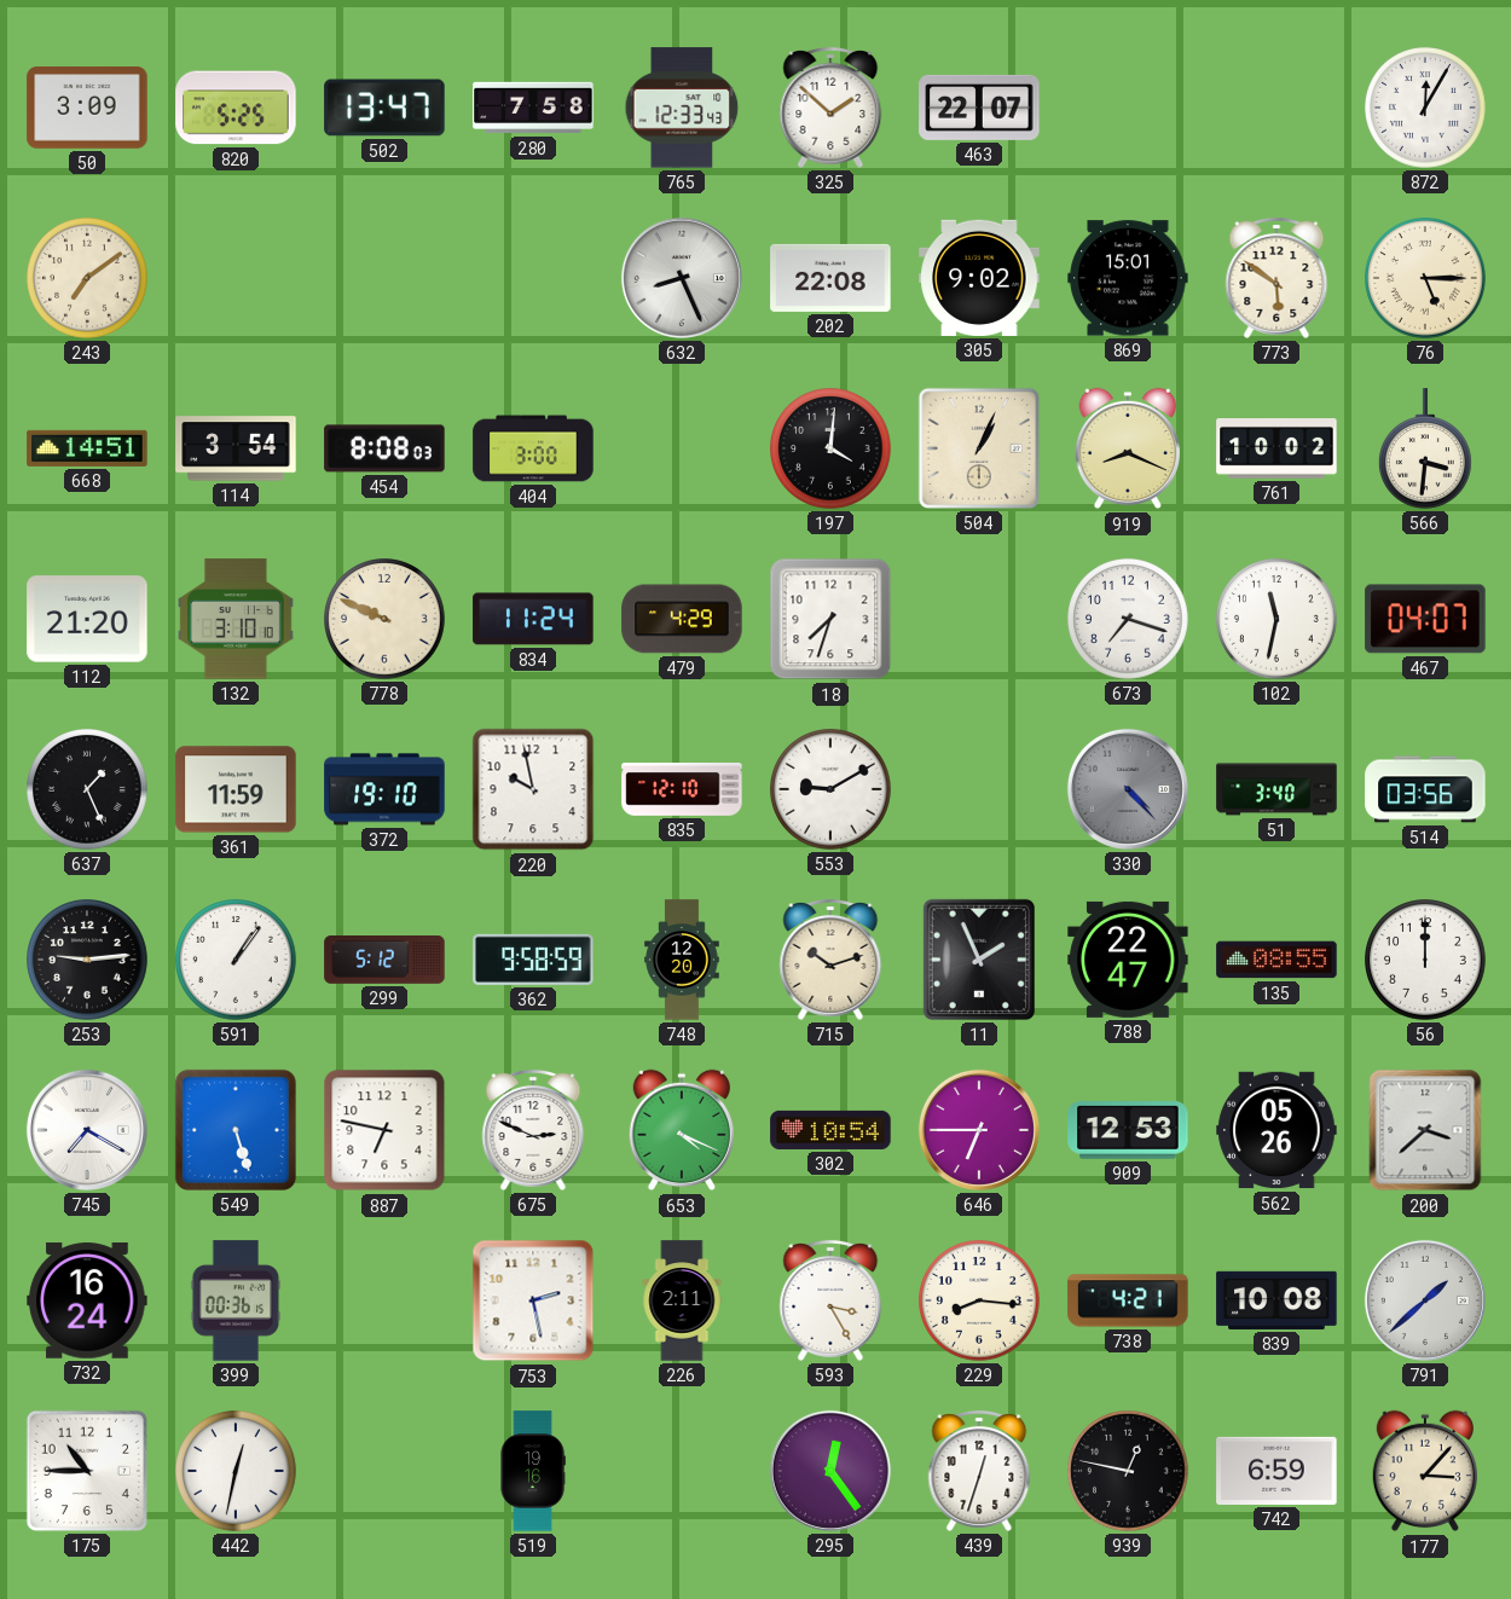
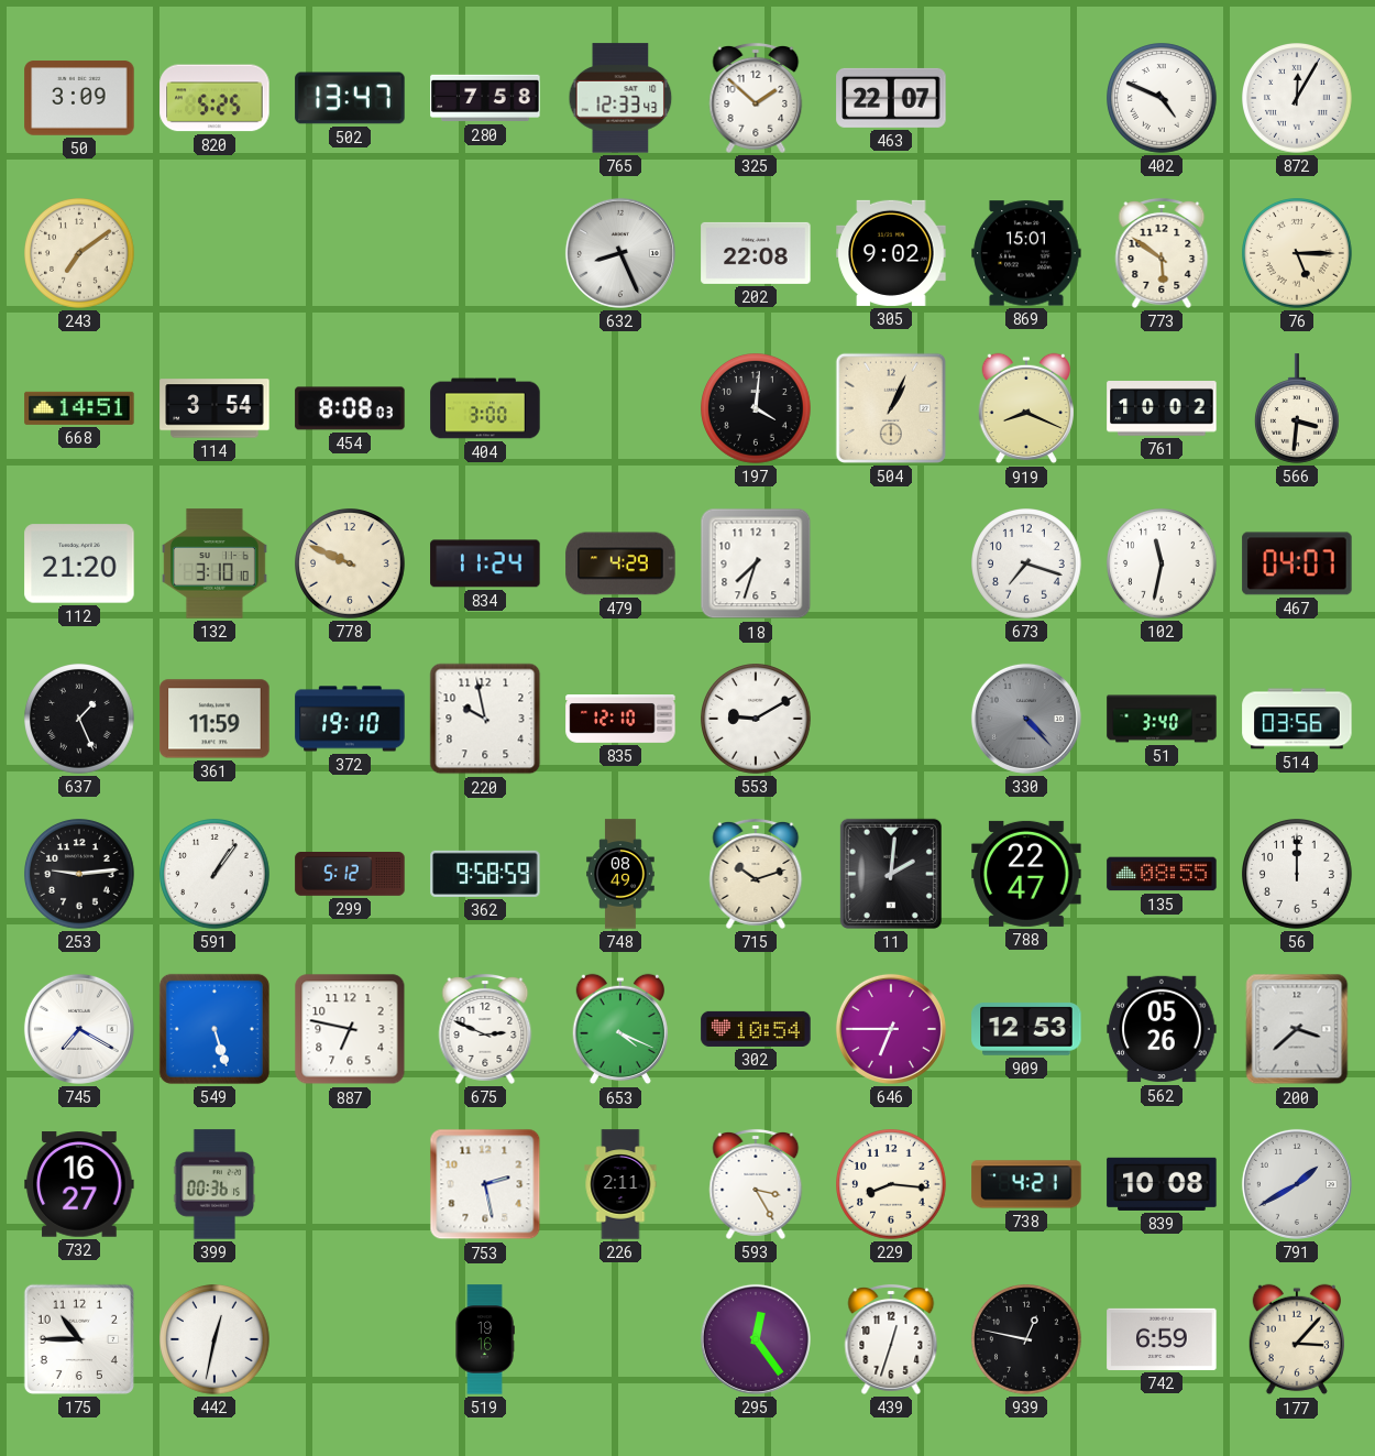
402: none -> 4:49
748: 12:20 -> 08:49
11: 1:56 -> 2:01
732: 16:24 -> 16:27
791: 1:38 -> 1:40
